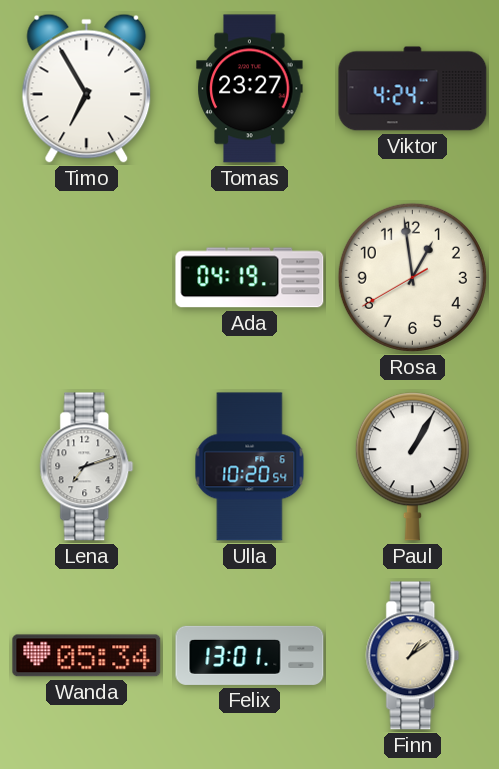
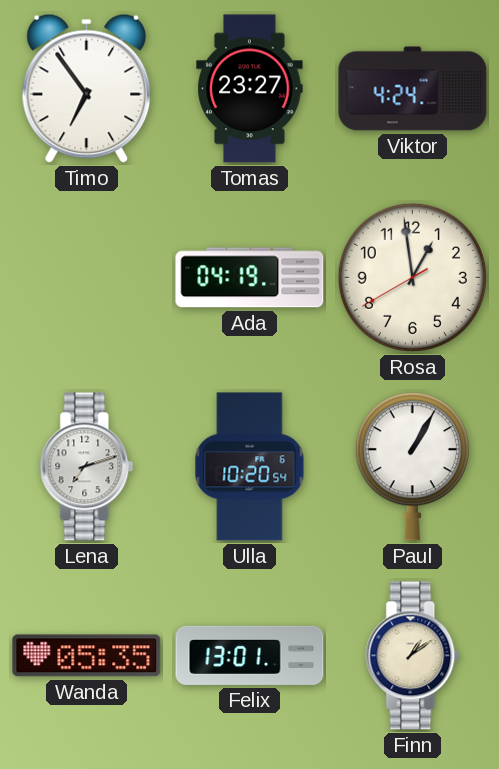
Timo: 6:55 -> 6:54
Wanda: 05:34 -> 05:35
